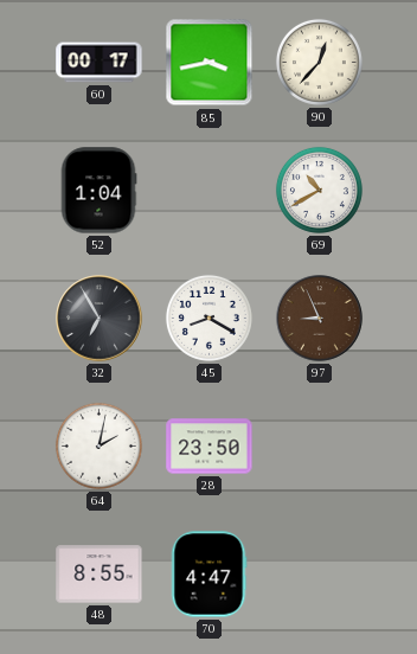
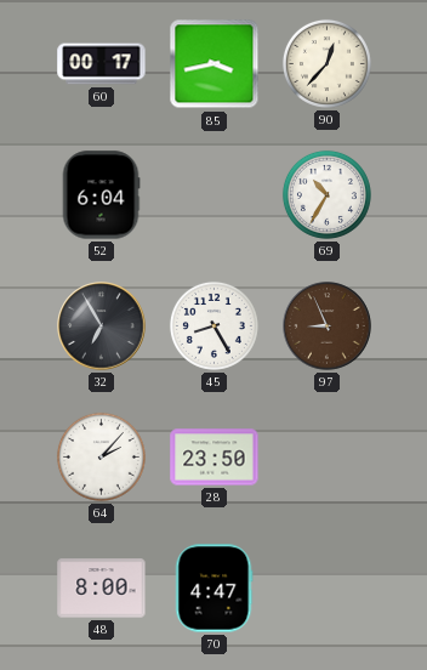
52: 1:04 -> 6:04
69: 10:40 -> 10:35
45: 8:20 -> 8:25
64: 2:02 -> 2:07
48: 8:55 -> 8:00
